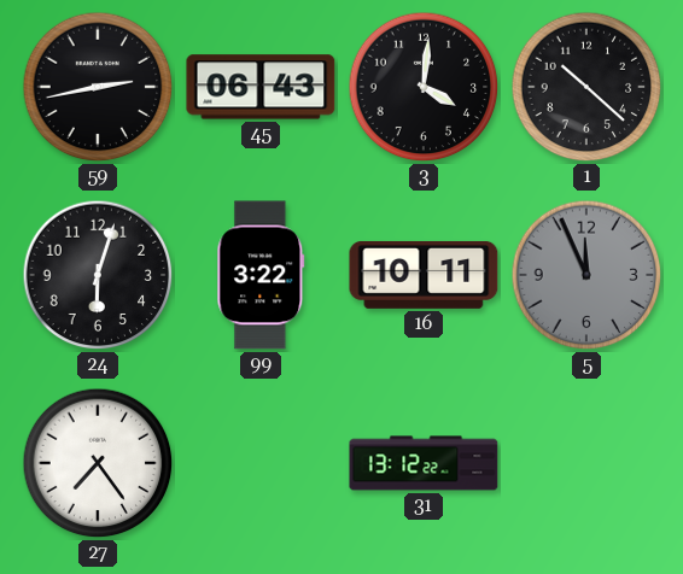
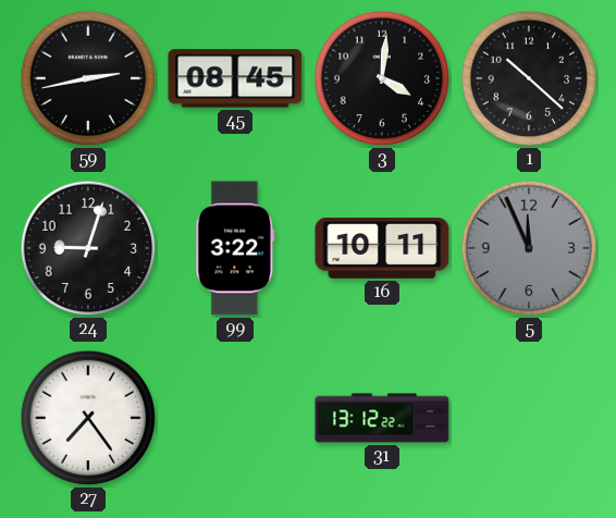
45: 06:43 -> 08:45
24: 6:03 -> 9:03
